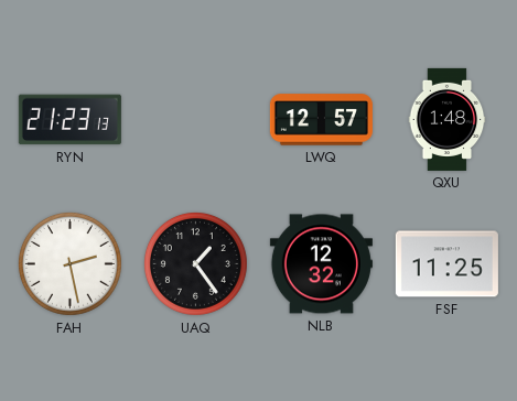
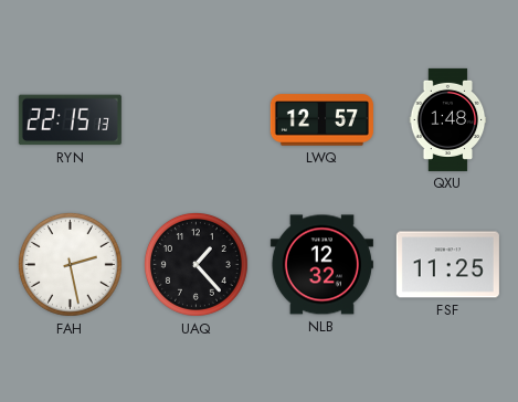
RYN: 21:23 -> 22:15
UAQ: 1:24 -> 1:23
